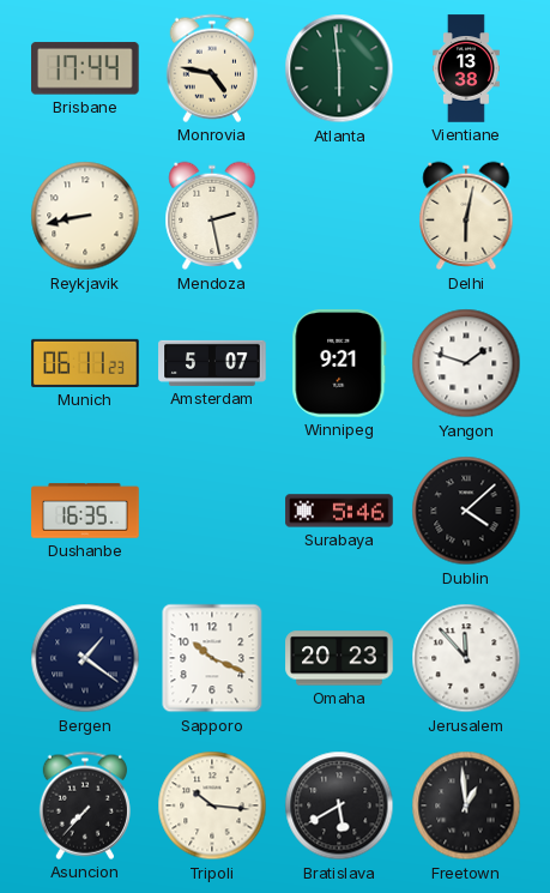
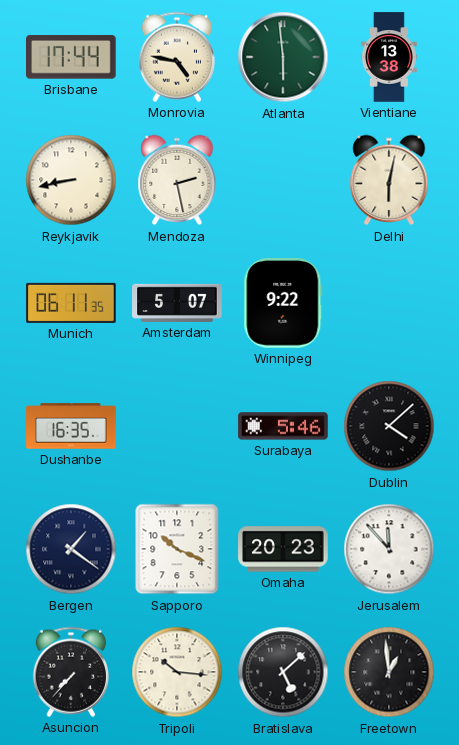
Munich: 06:11:23 -> 06:11:35
Winnipeg: 9:21 -> 9:22
Yangon: 1:48 -> none
Bratislava: 5:40 -> 5:08
